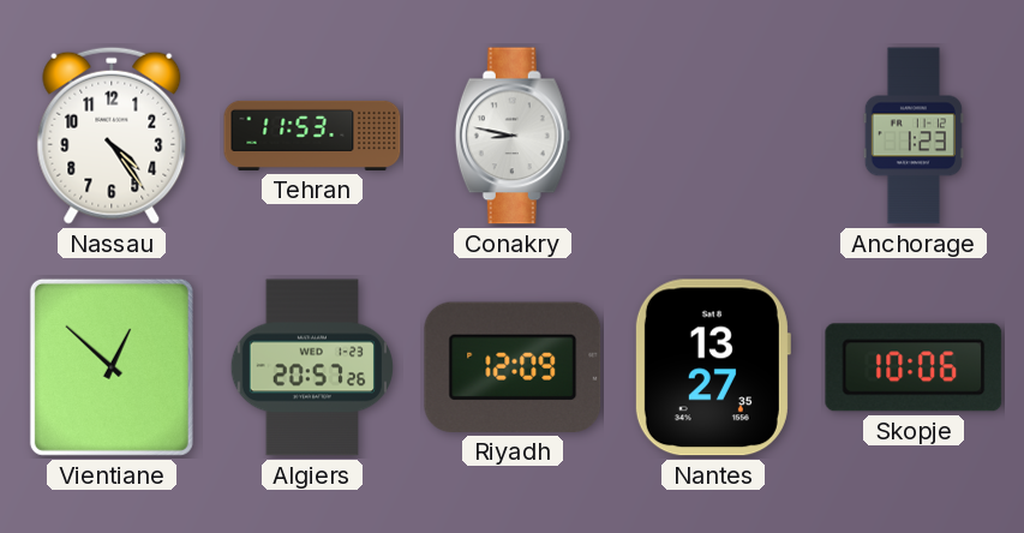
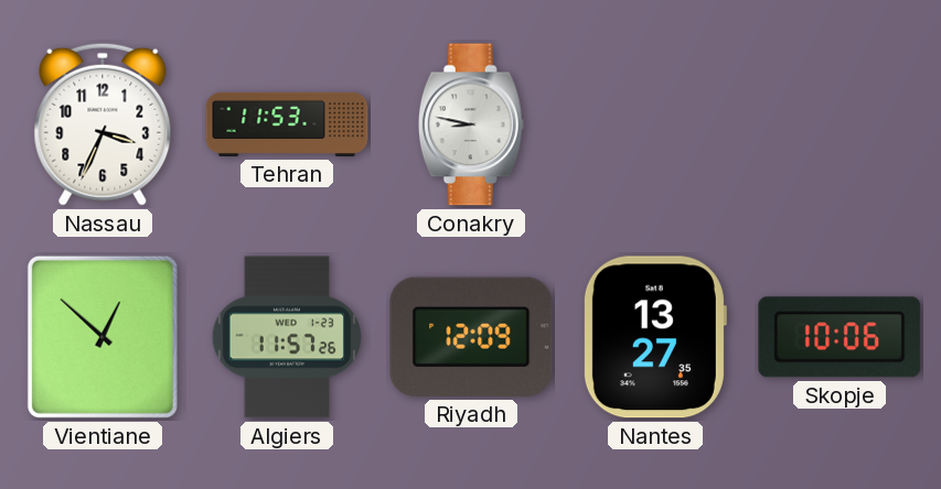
Nassau: 4:24 -> 3:34
Anchorage: 1:23 -> none
Algiers: 20:57 -> 11:57
